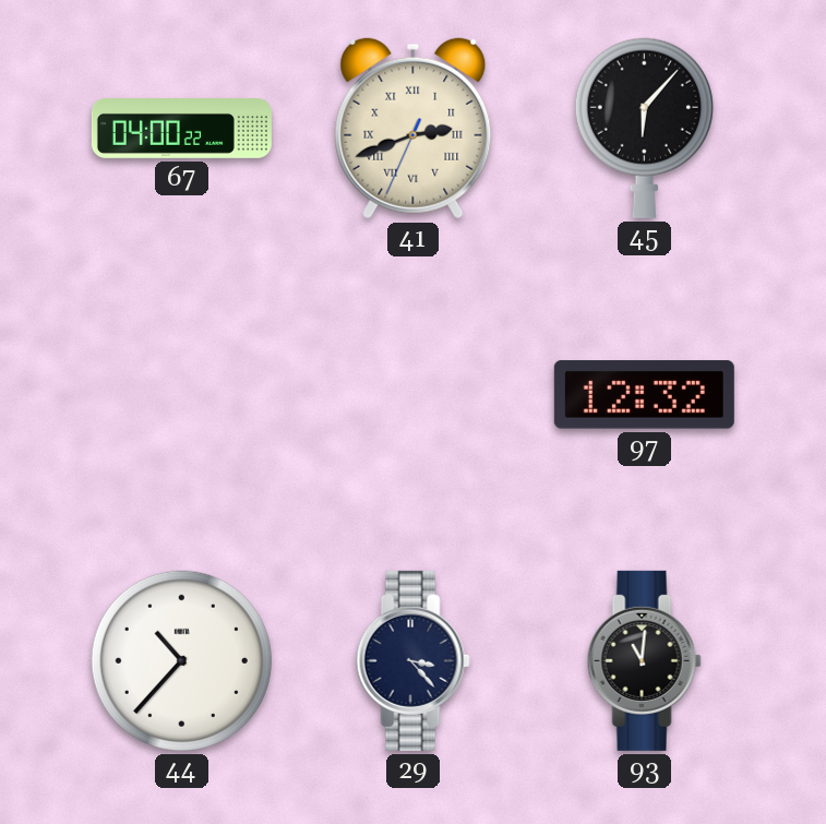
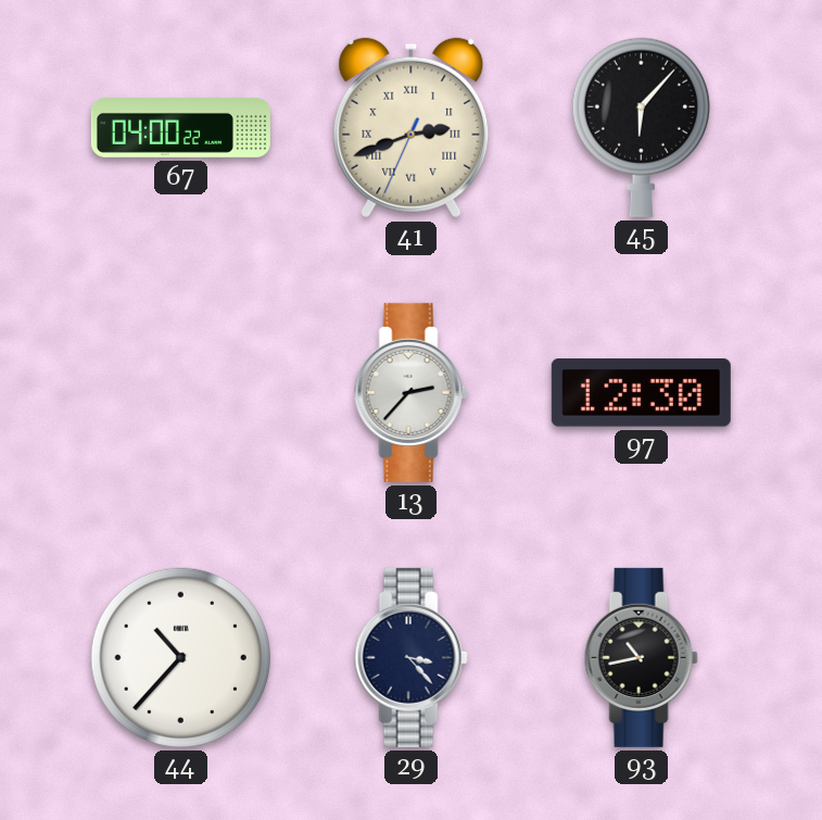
13: none -> 2:37
97: 12:32 -> 12:30
93: 11:01 -> 10:43
